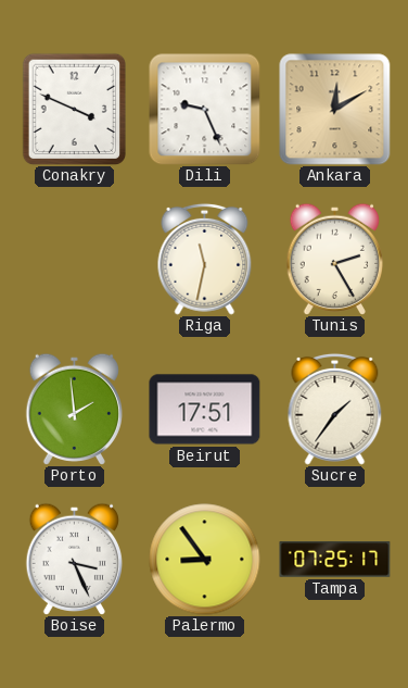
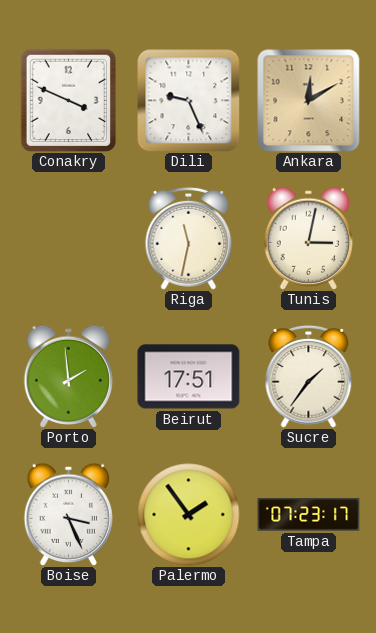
Tunis: 2:25 -> 3:02
Palermo: 8:54 -> 1:54
Tampa: 07:25 -> 07:23
